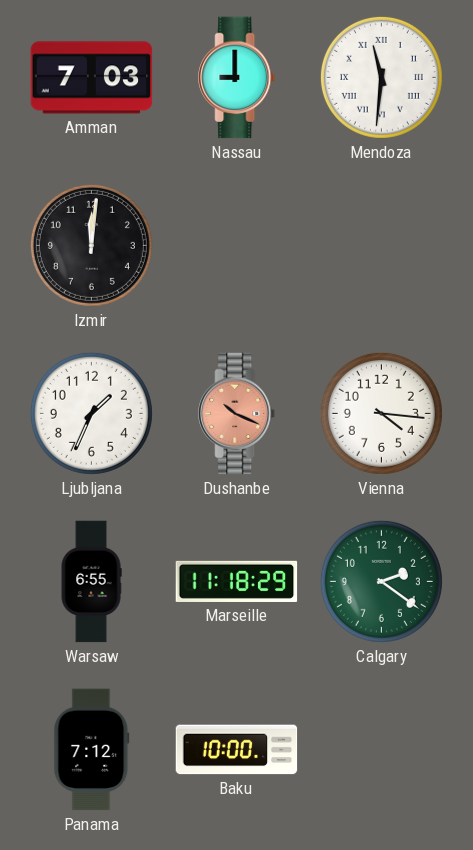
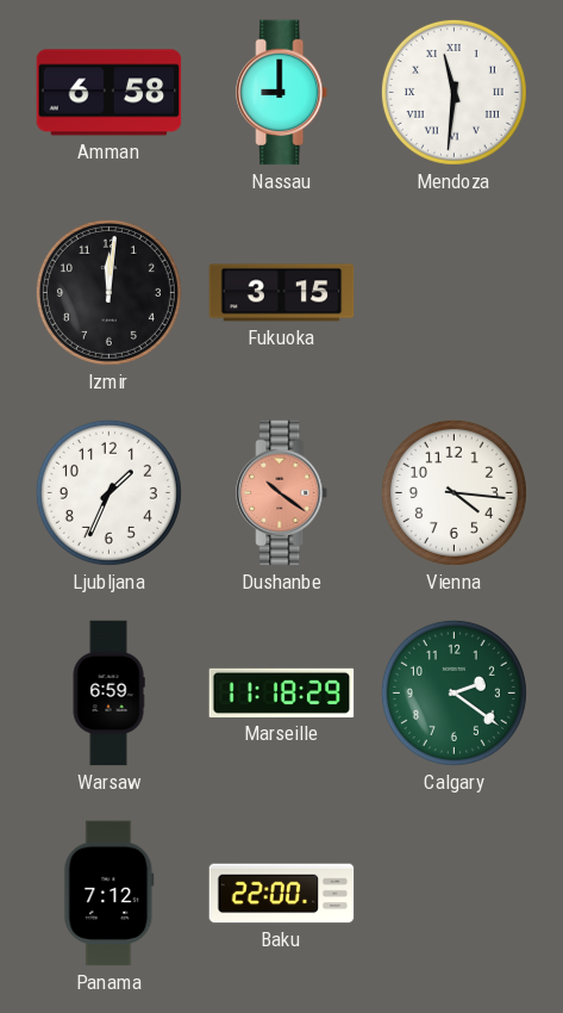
Amman: 7:03 -> 6:58
Fukuoka: none -> 3:15
Dushanbe: 10:19 -> 10:21
Warsaw: 6:55 -> 6:59
Baku: 10:00 -> 22:00
